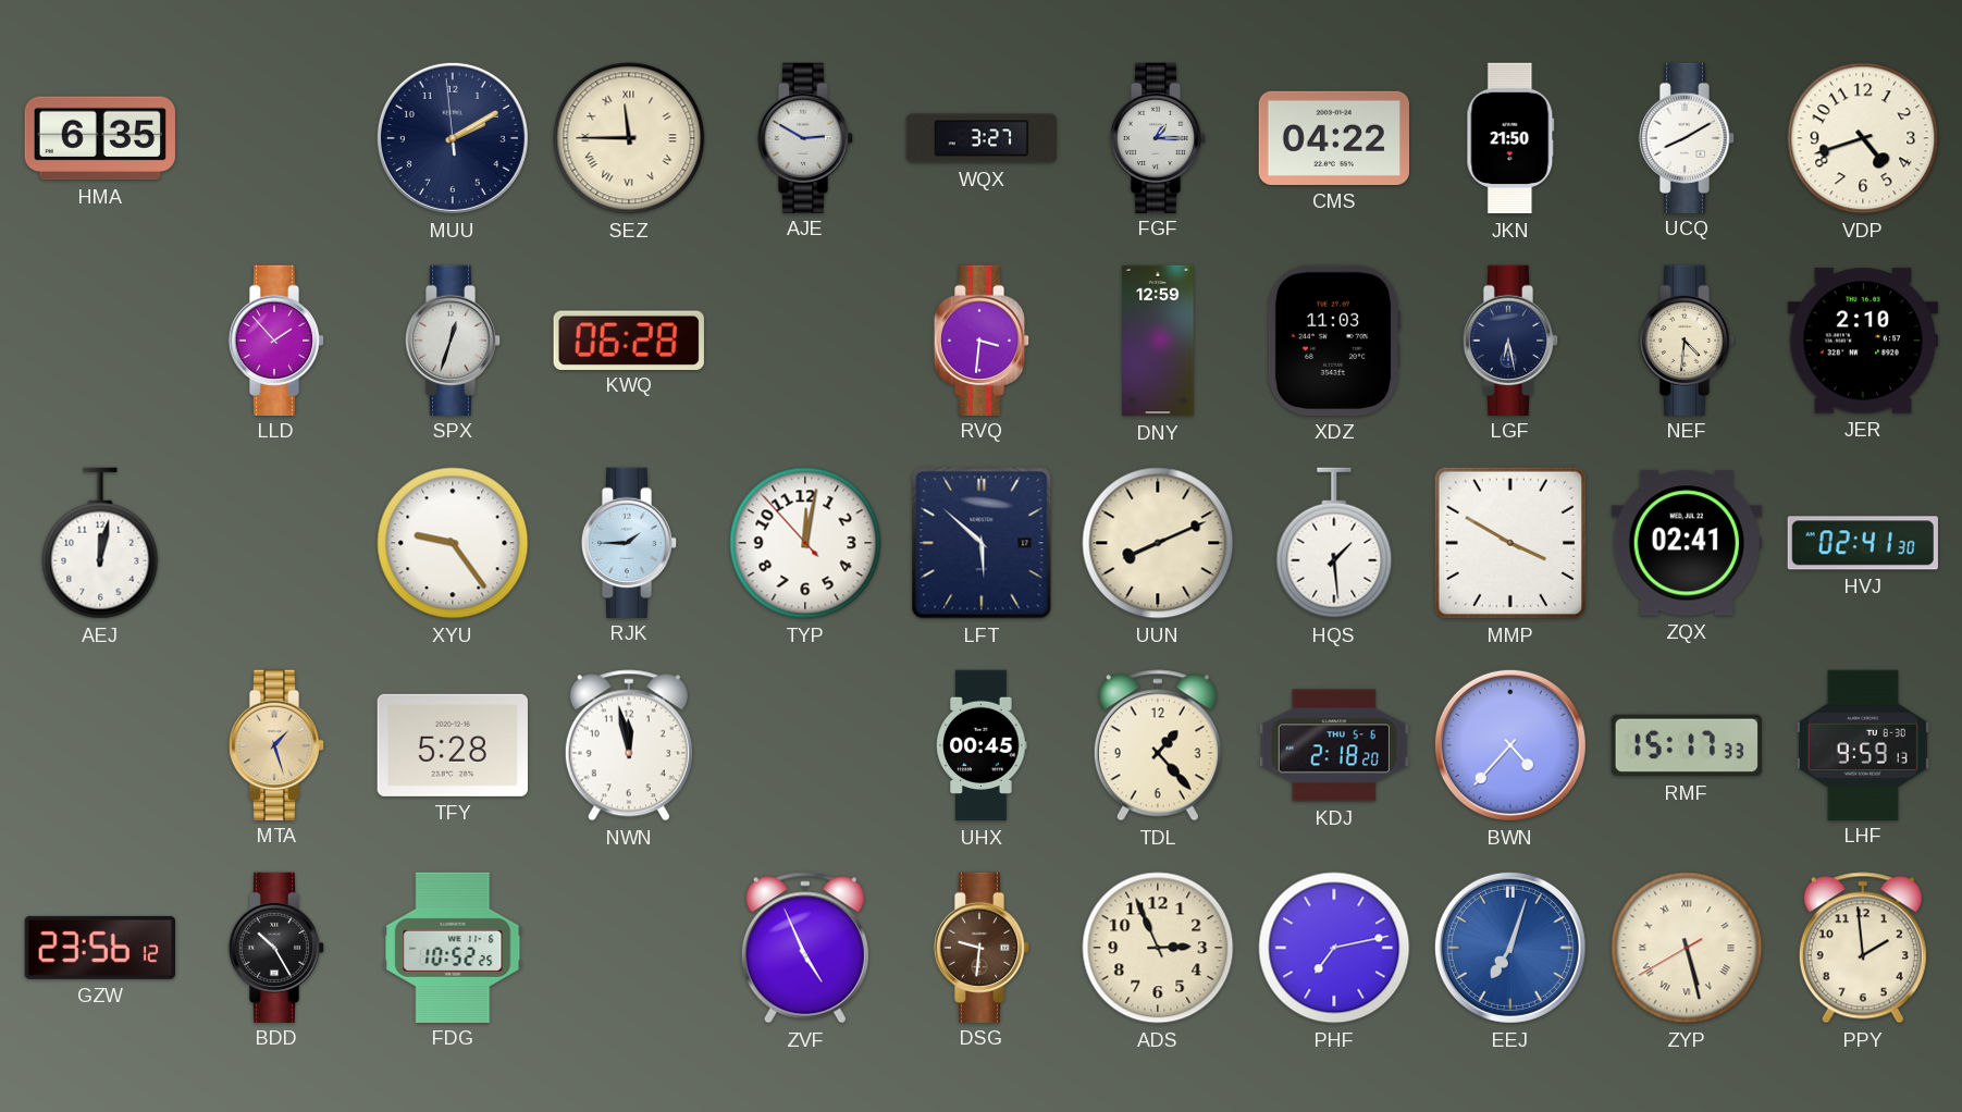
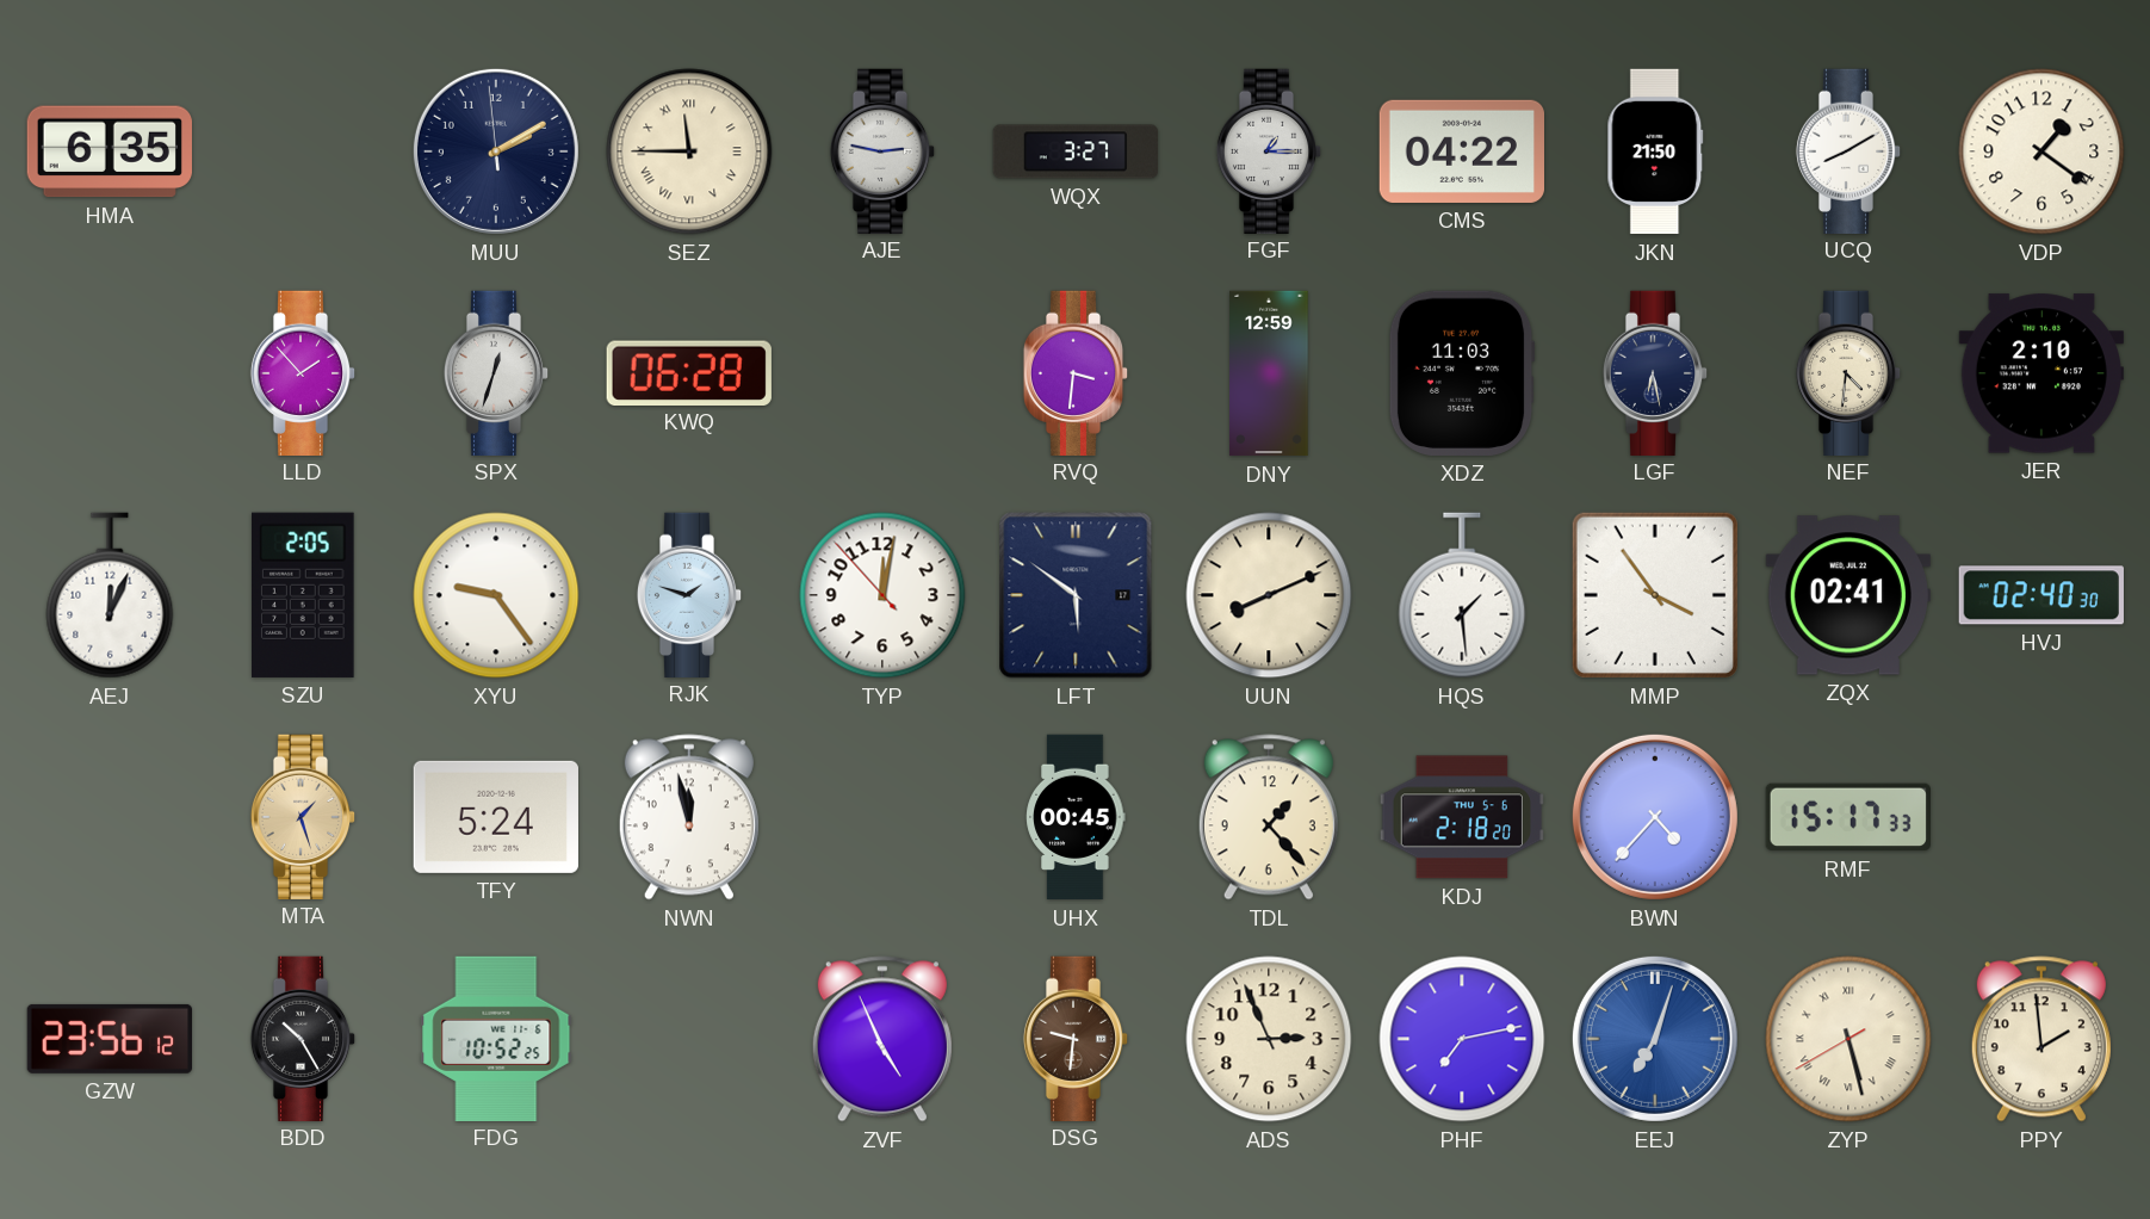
AJE: 2:50 -> 2:47
VDP: 4:42 -> 1:21
AEJ: 12:02 -> 12:04
SZU: none -> 2:05
RJK: 1:45 -> 1:48
LFT: 5:52 -> 5:51
MMP: 3:50 -> 3:54
HVJ: 02:41 -> 02:40
TFY: 5:28 -> 5:24
LHF: 9:59 -> none
